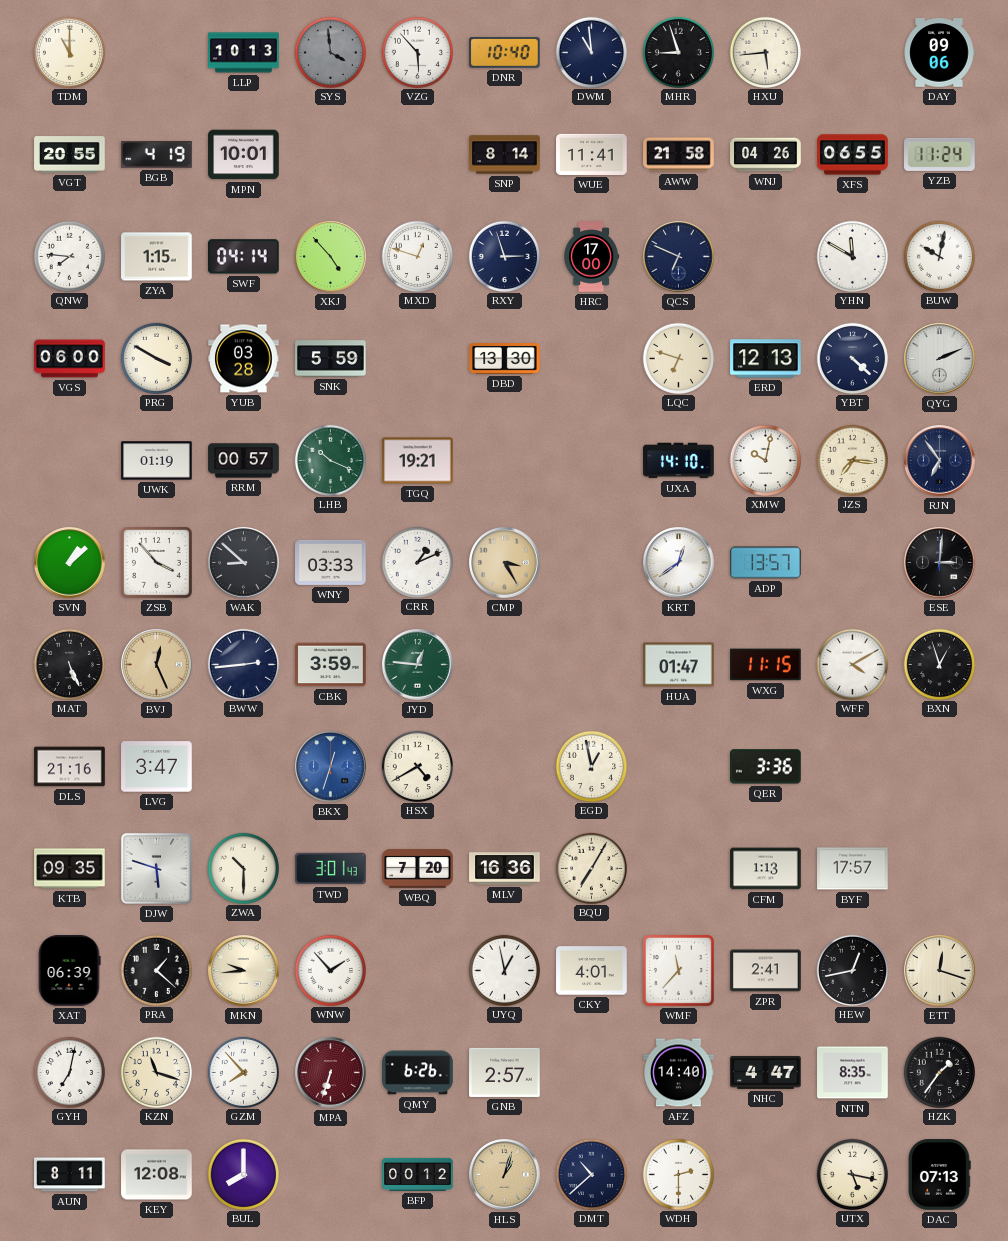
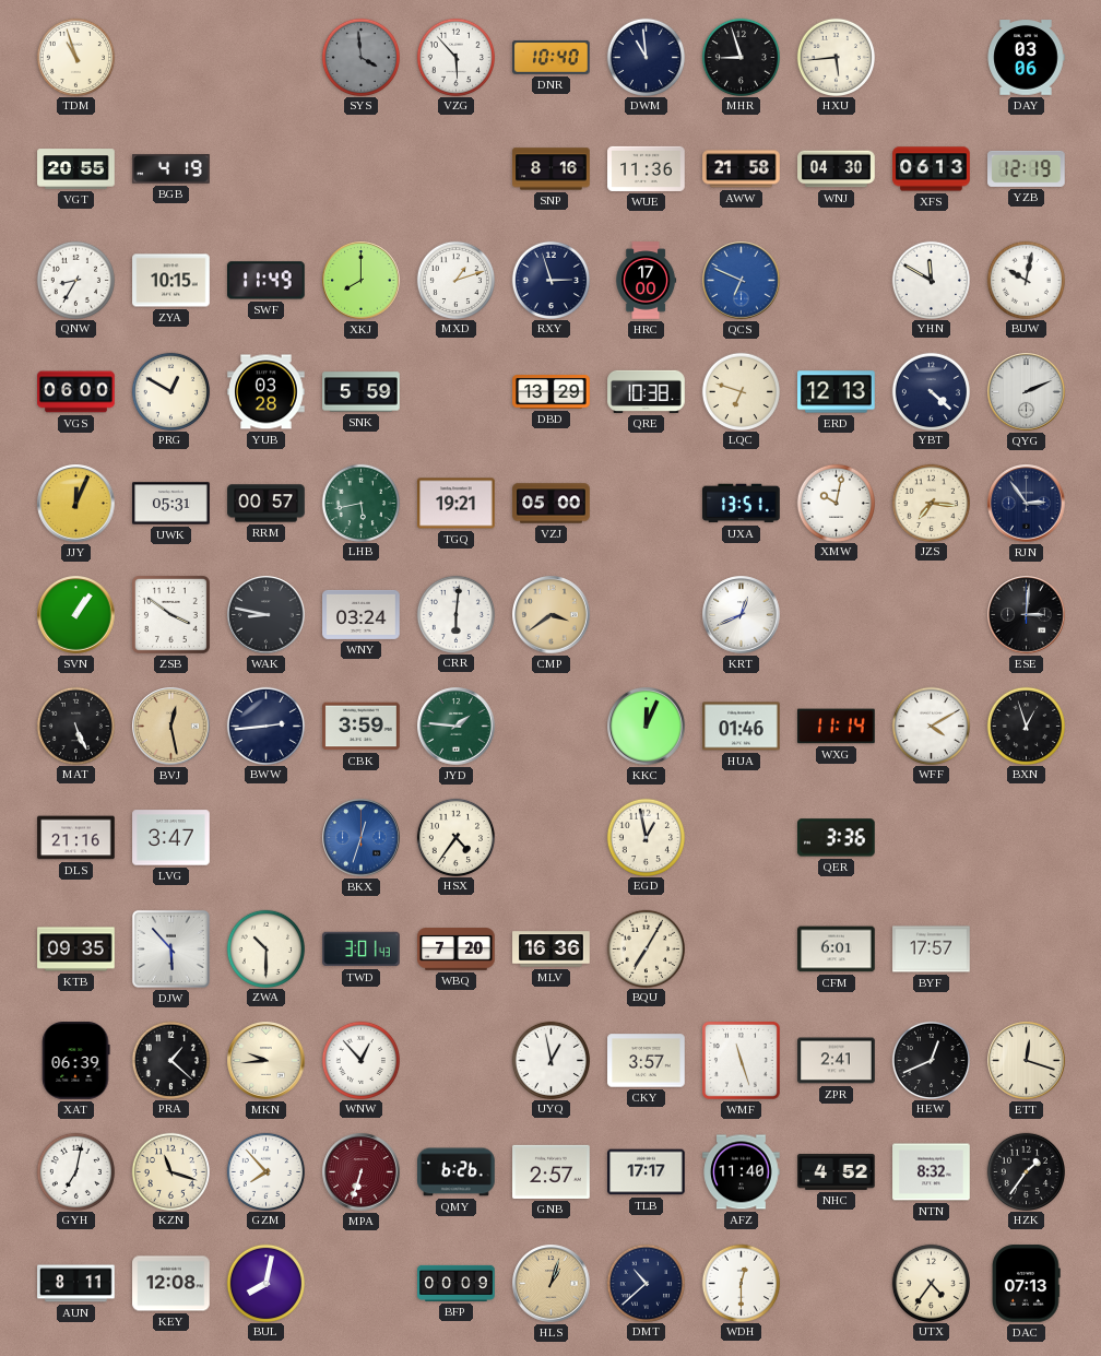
TDM: 11:00 -> 10:57
LLP: 10:13 -> none
DAY: 09:06 -> 03:06
MPN: 10:01 -> none
SNP: 8:14 -> 8:16
WUE: 11:41 -> 11:36
WNJ: 04:26 -> 04:30
XFS: 06:55 -> 06:13
YZB: 11:24 -> 12:19
QNW: 7:46 -> 8:35
ZYA: 1:15 -> 10:15
SWF: 04:14 -> 11:49
XKJ: 4:53 -> 8:00
MXD: 12:48 -> 1:12
QCS dial: navy -> blue
PRG: 3:50 -> 12:50
DBD: 13:30 -> 13:29
QRE: none -> 10:38
JJY: none -> 12:04
UWK: 01:19 -> 05:31
LHB: 10:19 -> 5:43
VZJ: none -> 05:00
UXA: 14:10 -> 13:51
RJN: 6:54 -> 2:54
SVN: 1:08 -> 1:06
ZSB: 3:53 -> 3:51
WAK: 8:52 -> 8:47
WNY: 03:33 -> 03:24
CRR: 1:11 -> 6:01
CMP: 3:25 -> 3:39
KRT: 12:39 -> 12:41
ADP: 13:57 -> none
BVJ: 12:26 -> 12:28
JYD: 12:46 -> 1:46
KKC: none -> 12:04
HUA: 01:47 -> 01:46
WXG: 11:15 -> 11:14
HSX: 4:40 -> 4:36
DJW: 5:48 -> 5:53
CFM: 1:13 -> 6:01
WNW: 1:53 -> 12:53
CKY: 4:01 -> 3:57
WMF: 11:37 -> 11:27
HEW: 12:43 -> 12:41
TLB: none -> 17:17
AFZ: 14:40 -> 11:40
NHC: 4:47 -> 4:52
NTN: 8:35 -> 8:32
BUL: 8:00 -> 8:02
BFP: 00:12 -> 00:09
WDH: 2:30 -> 12:30
UTX: 5:17 -> 4:36
